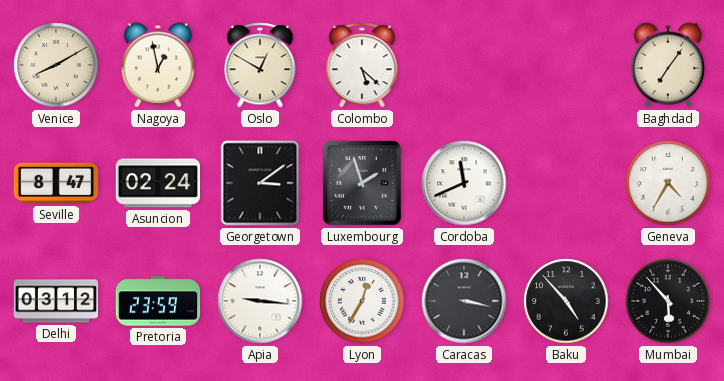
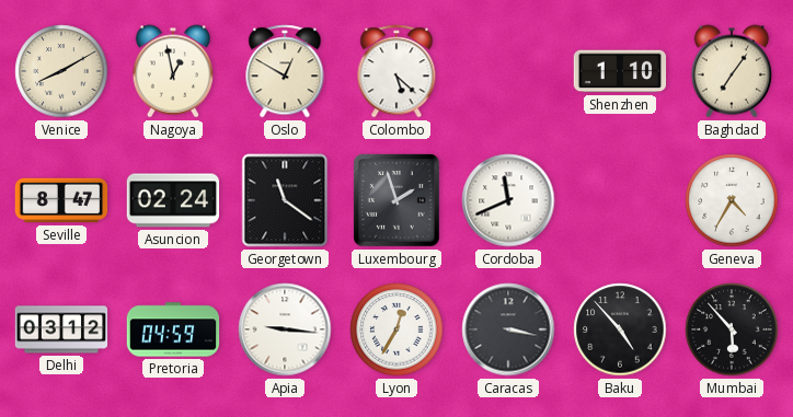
Shenzhen: none -> 1:10
Georgetown: 3:09 -> 11:21
Pretoria: 23:59 -> 04:59
